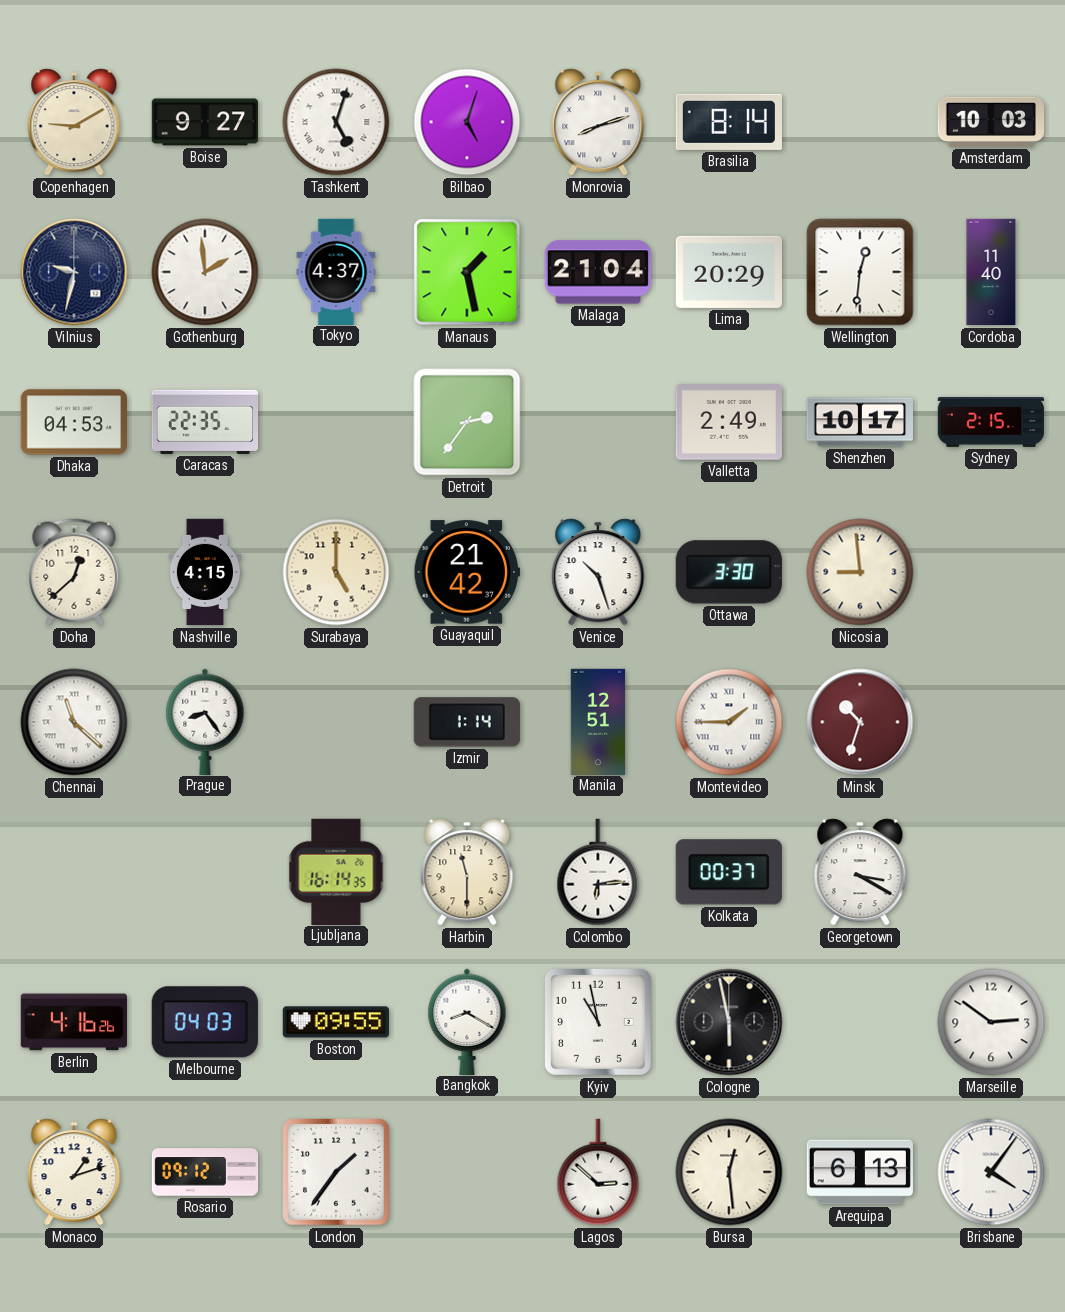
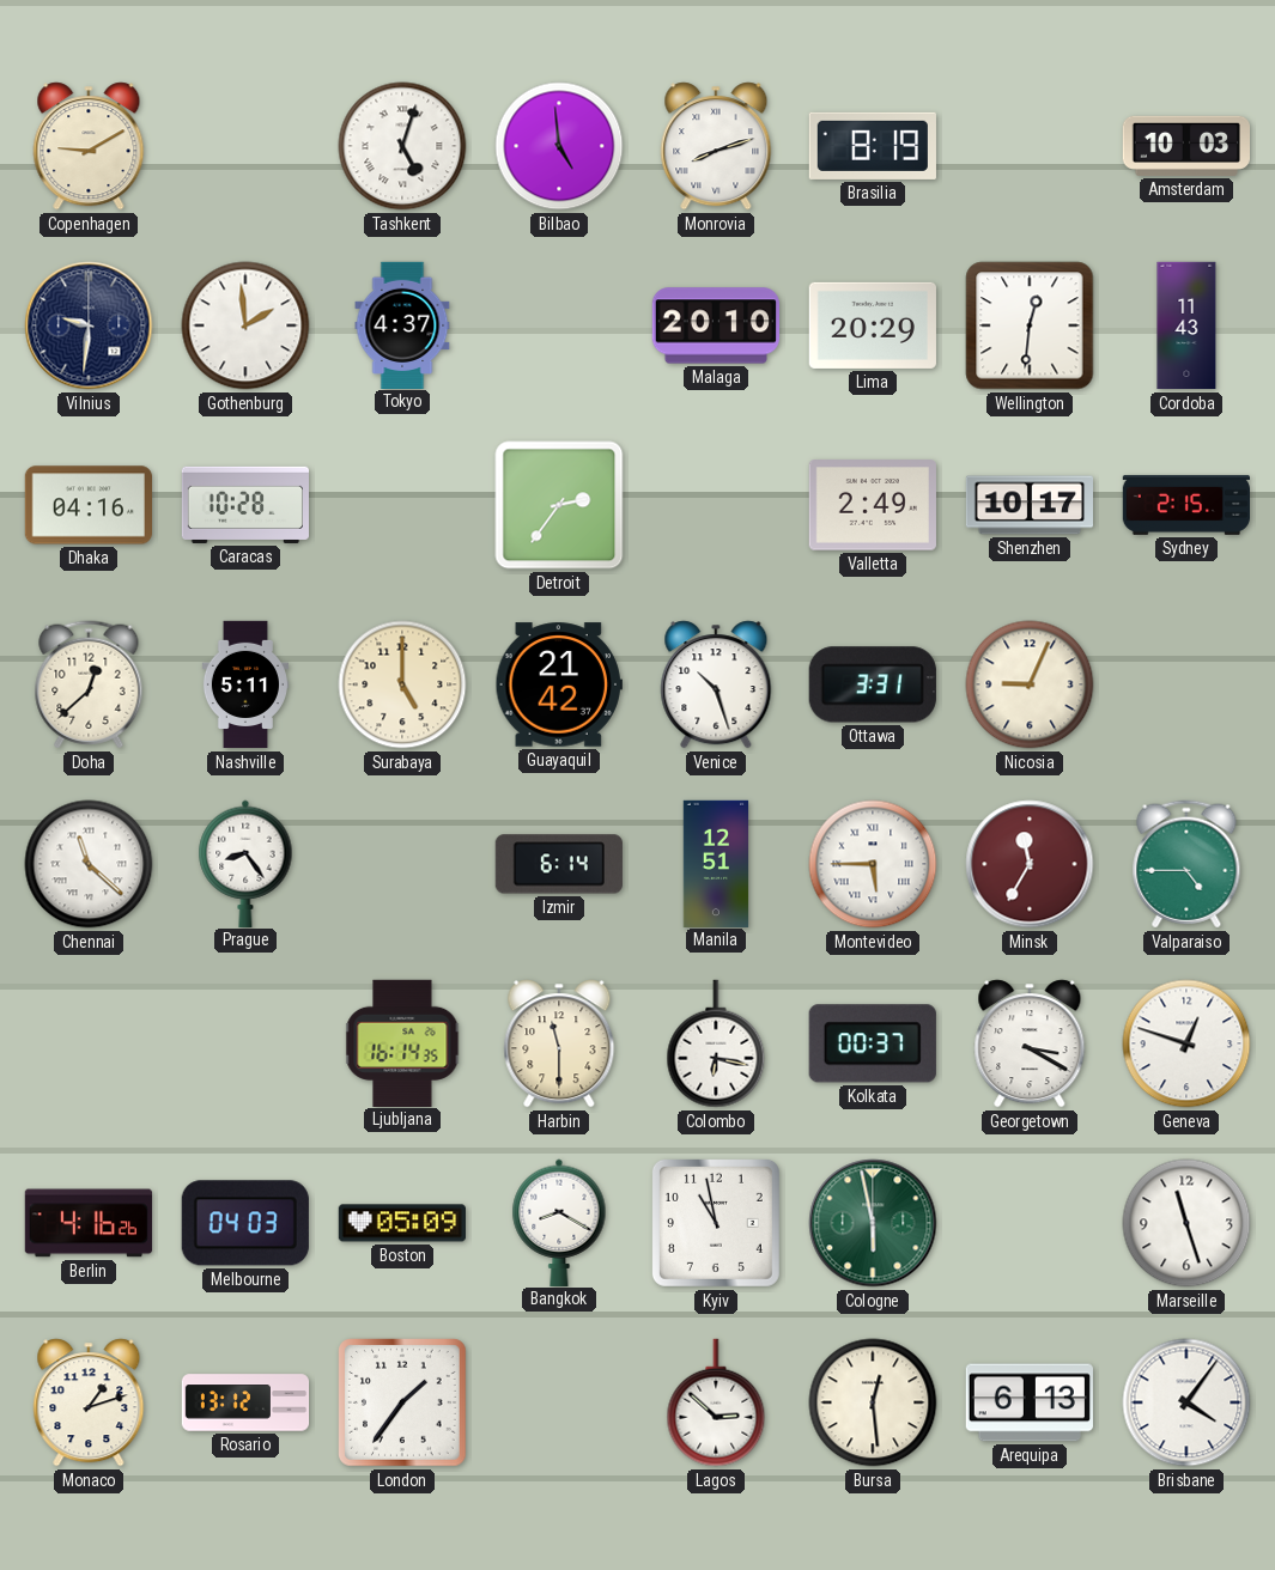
Boise: 9:27 -> none
Bilbao: 5:03 -> 4:59
Brasilia: 8:14 -> 8:19
Vilnius: 9:32 -> 9:31
Manaus: 1:28 -> none
Malaga: 21:04 -> 20:10
Cordoba: 11:40 -> 11:43
Dhaka: 04:53 -> 04:16
Caracas: 22:35 -> 10:28
Nashville: 4:15 -> 5:11
Ottawa: 3:30 -> 3:31
Nicosia: 8:59 -> 9:04
Izmir: 1:14 -> 6:14
Montevideo: 1:45 -> 5:45
Minsk: 10:33 -> 11:35
Valparaiso: none -> 4:45
Colombo: 6:14 -> 6:17
Geneva: none -> 12:48
Boston: 09:55 -> 05:09
Cologne dial: black -> green
Marseille: 2:51 -> 11:27
Rosario: 09:12 -> 13:12
